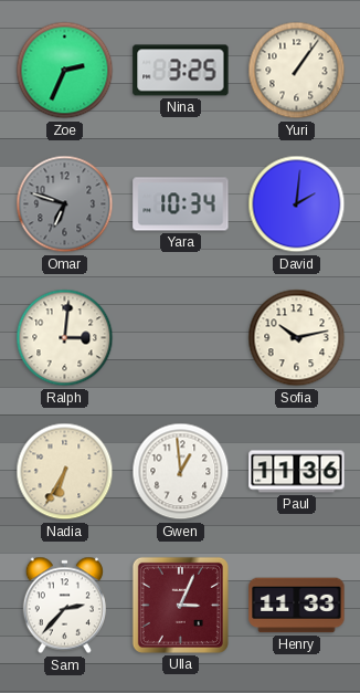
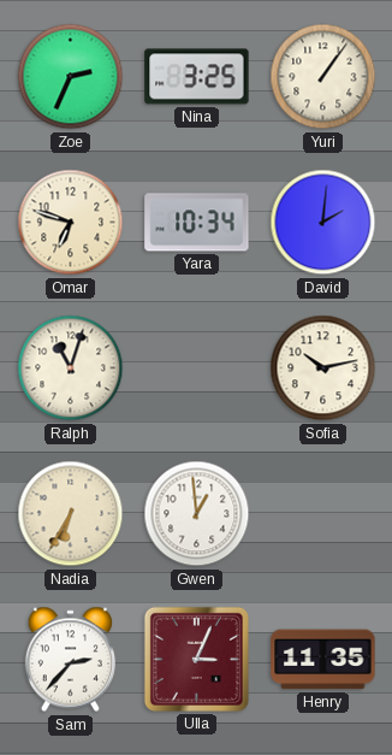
Omar dial: grey -> cream
Ralph: 3:01 -> 11:03
Paul: 11:36 -> none
Henry: 11:33 -> 11:35
